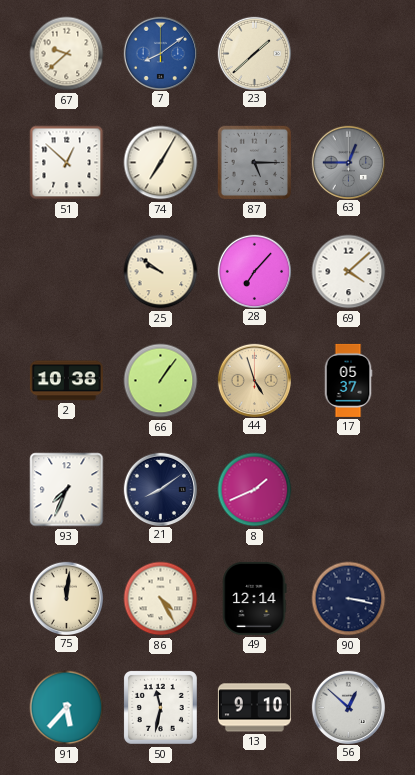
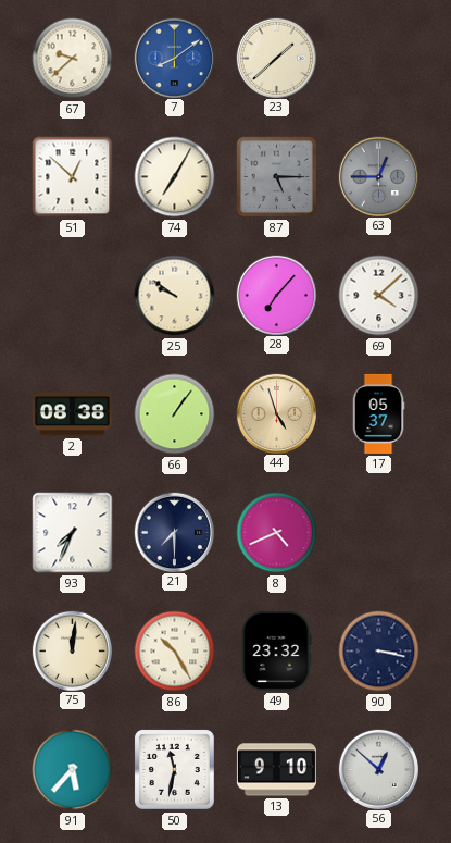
2: 10:38 -> 08:38
21: 8:09 -> 7:30
8: 1:41 -> 4:41
86: 4:25 -> 10:25
49: 12:14 -> 23:32
